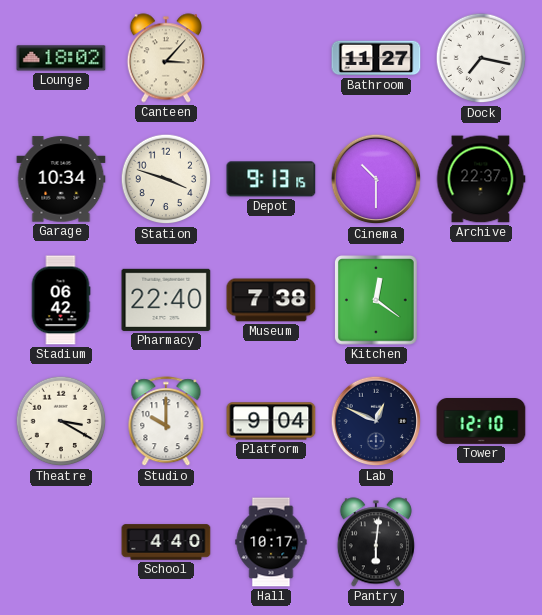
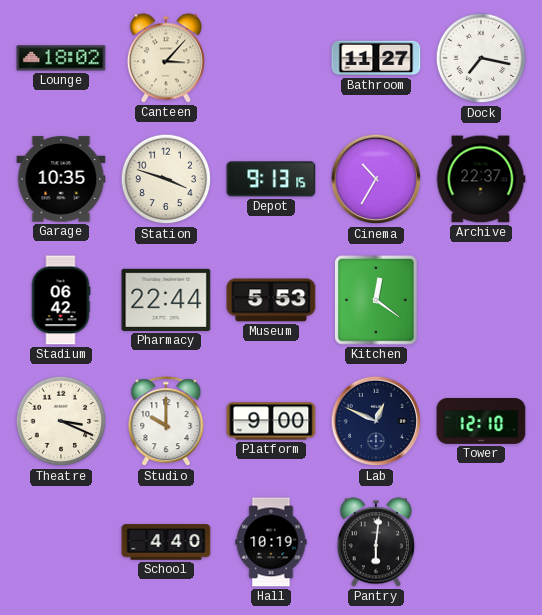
Garage: 10:34 -> 10:35
Cinema: 10:30 -> 10:35
Pharmacy: 22:40 -> 22:44
Museum: 7:38 -> 5:53
Theatre: 3:20 -> 3:19
Platform: 9:04 -> 9:00
Hall: 10:17 -> 10:19
